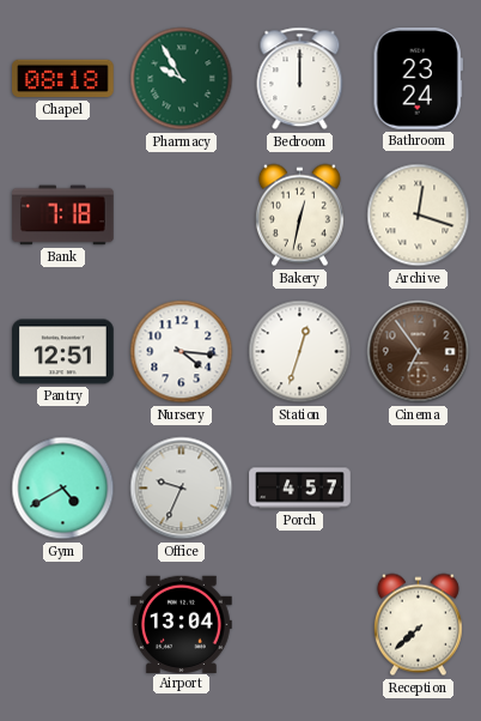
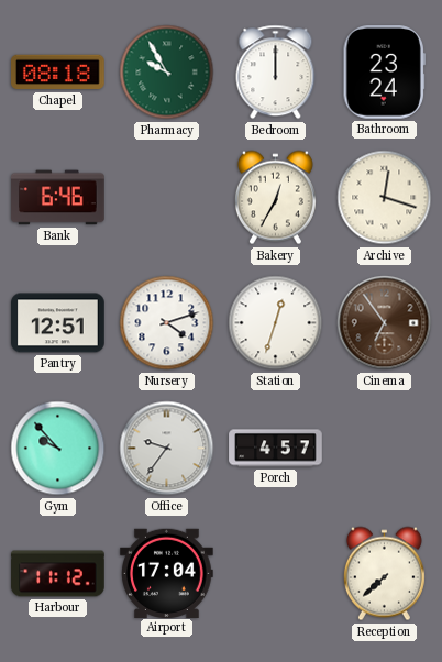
Bank: 7:18 -> 6:46
Bakery: 12:32 -> 12:35
Nursery: 4:16 -> 4:12
Gym: 4:40 -> 9:53
Office: 9:34 -> 9:36
Harbour: none -> 11:12
Airport: 13:04 -> 17:04
